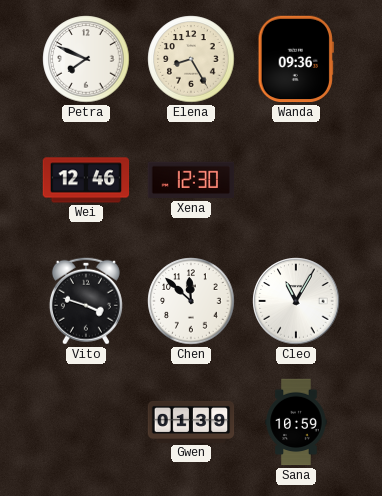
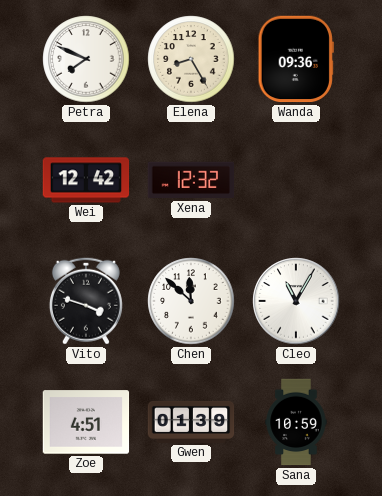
Wei: 12:46 -> 12:42
Xena: 12:30 -> 12:32
Zoe: none -> 4:51
